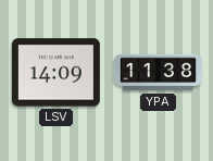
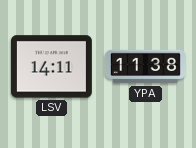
LSV: 14:09 -> 14:11
